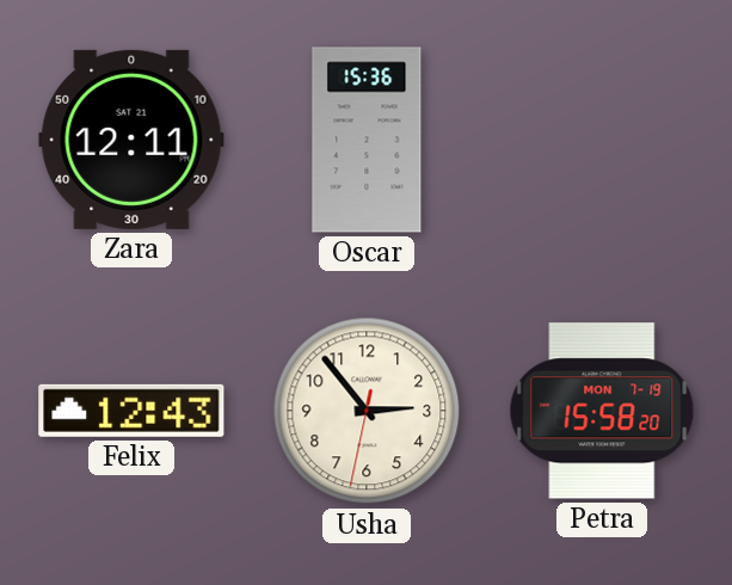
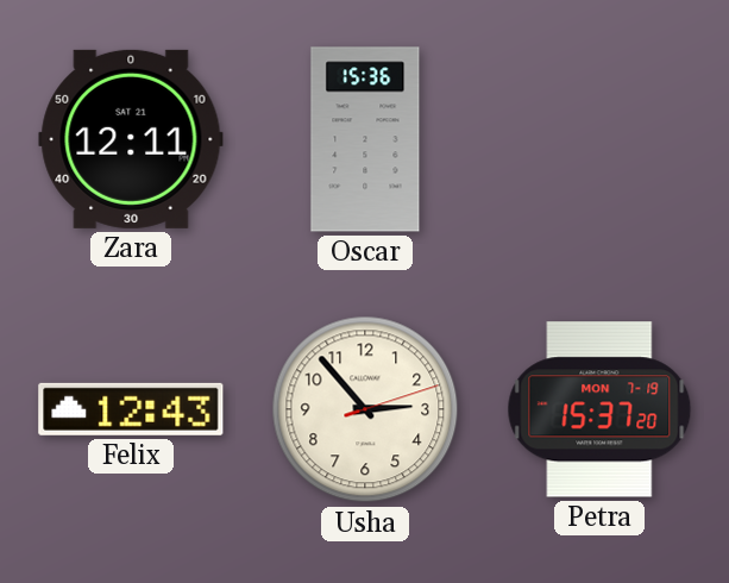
Usha: 2:53:32 -> 2:53:12
Petra: 15:58 -> 15:37
